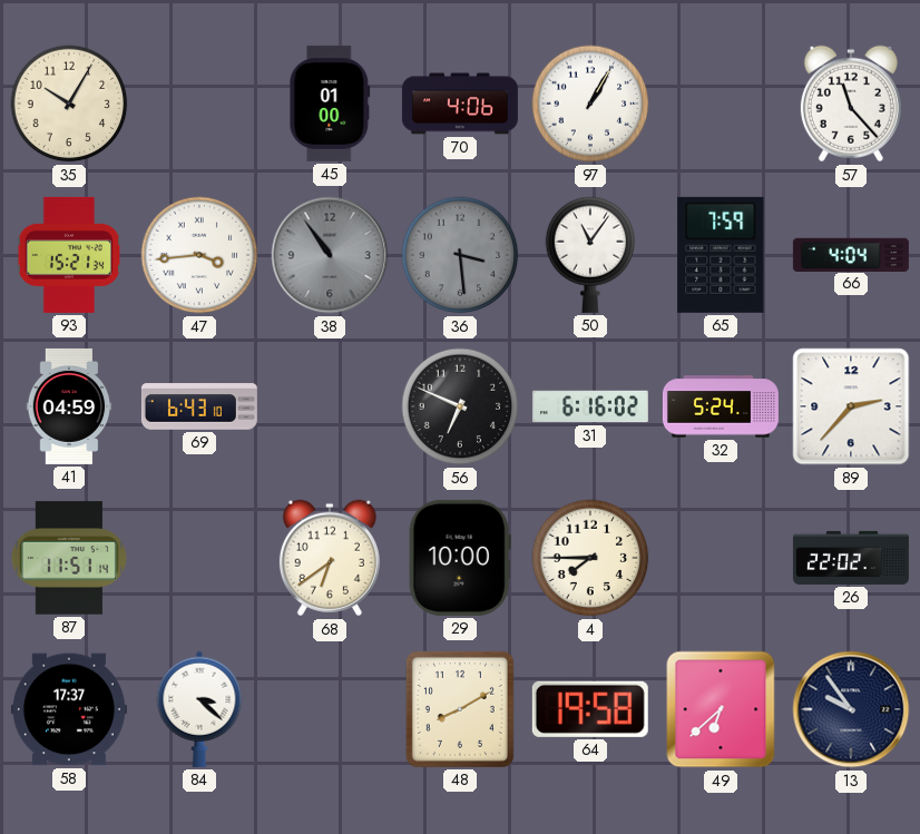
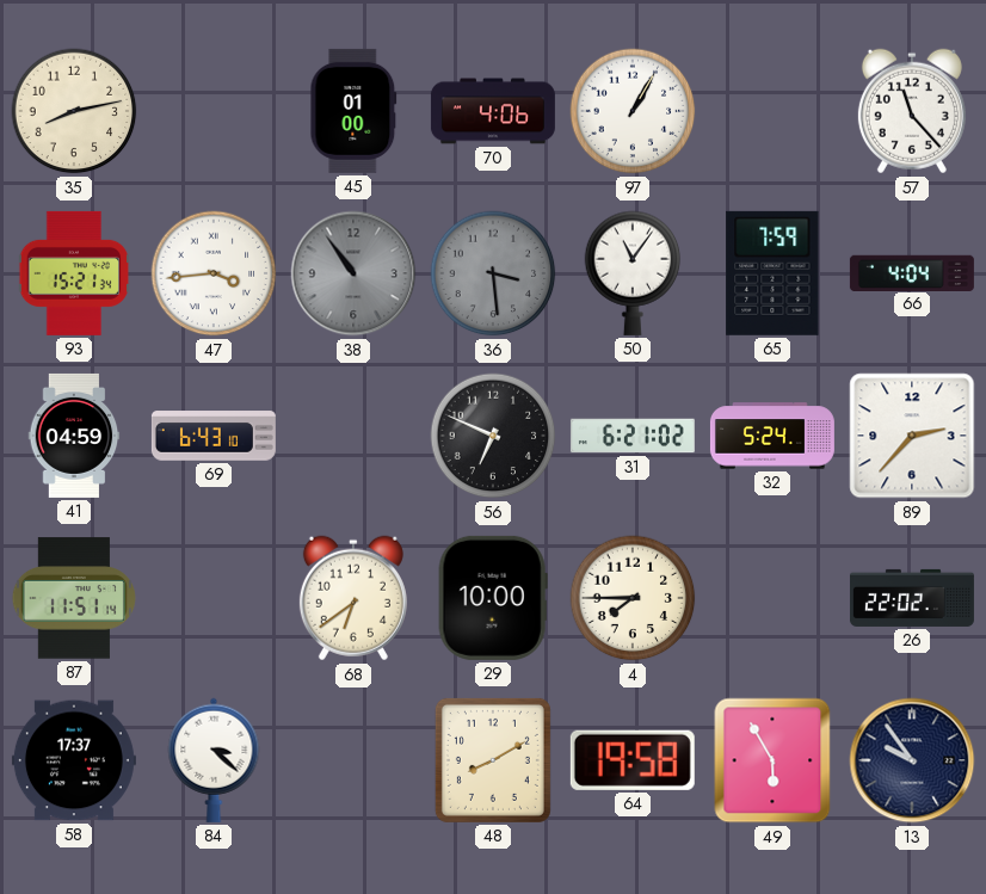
35: 10:05 -> 8:13
31: 6:16 -> 6:21
49: 6:38 -> 5:55
